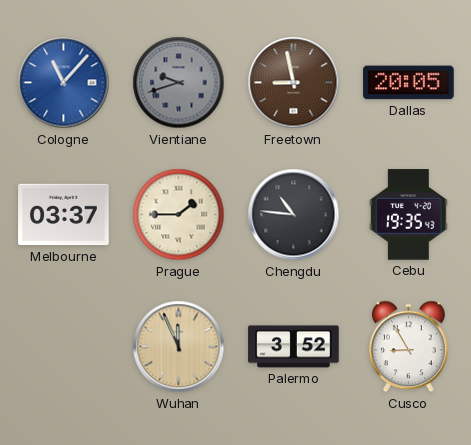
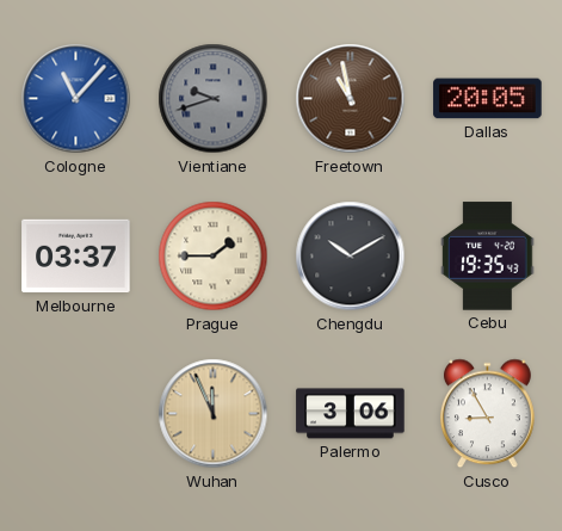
Freetown: 8:58 -> 10:58
Chengdu: 10:46 -> 10:10
Palermo: 3:52 -> 3:06
